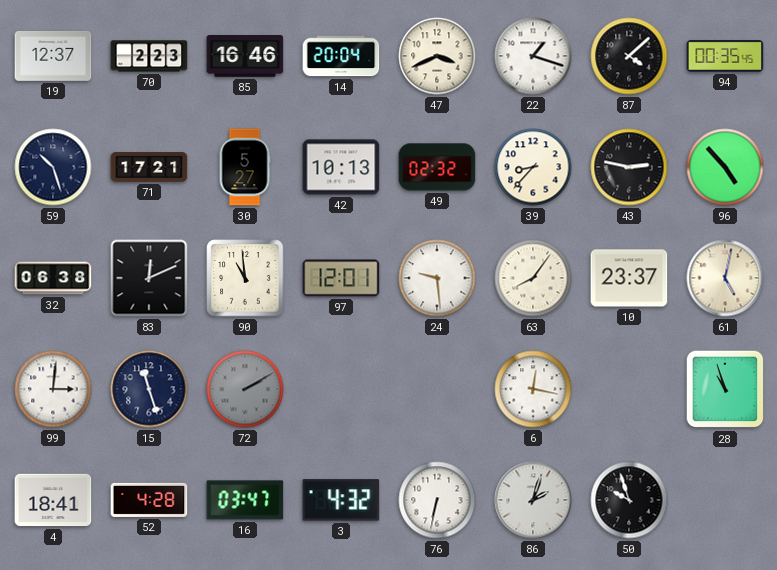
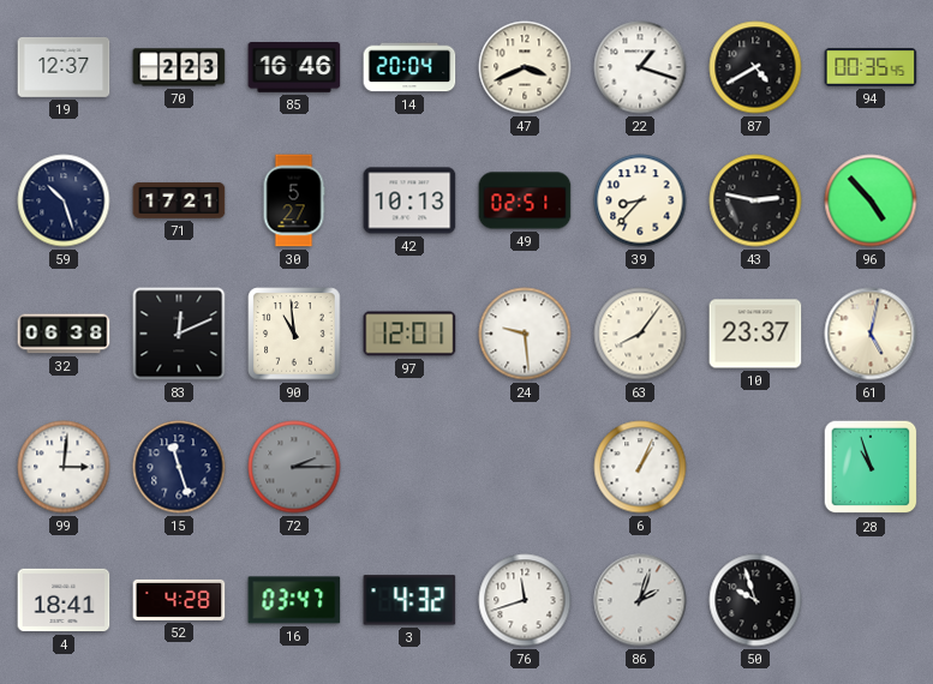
87: 4:08 -> 4:40
49: 02:32 -> 02:51
72: 2:10 -> 2:15
6: 12:17 -> 1:04
76: 6:32 -> 11:42
